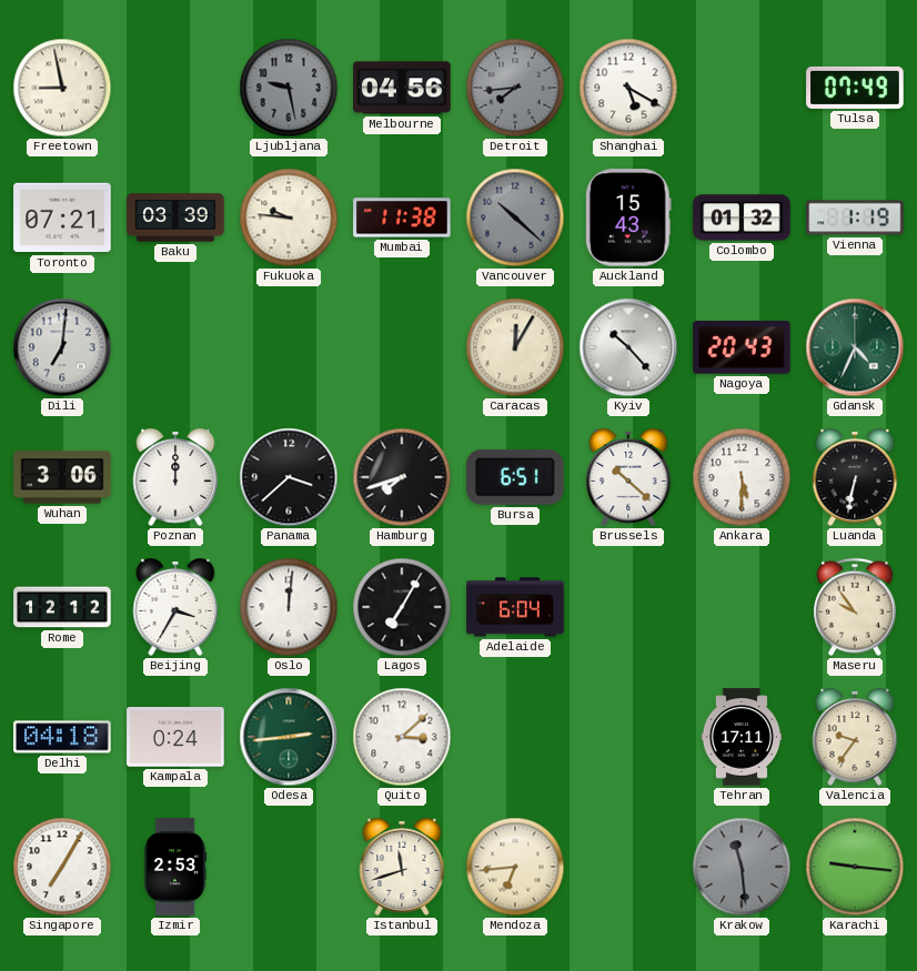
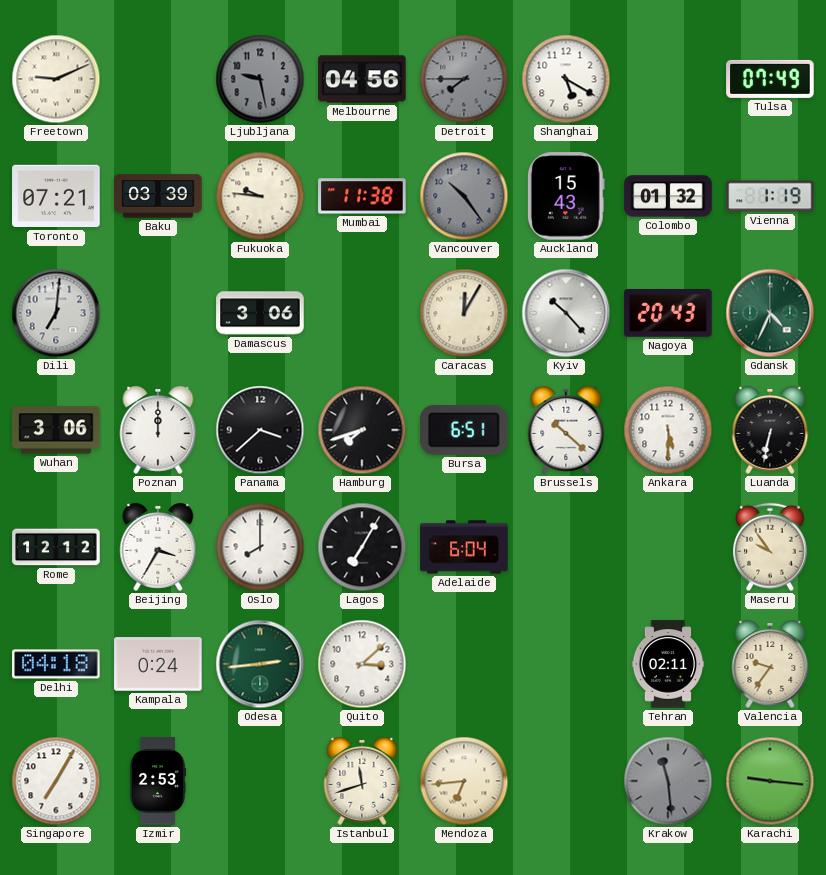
Freetown: 8:58 -> 9:11
Detroit: 7:44 -> 7:45
Vancouver: 10:22 -> 10:24
Damascus: none -> 3:06
Oslo: 12:01 -> 8:00
Tehran: 17:11 -> 02:11
